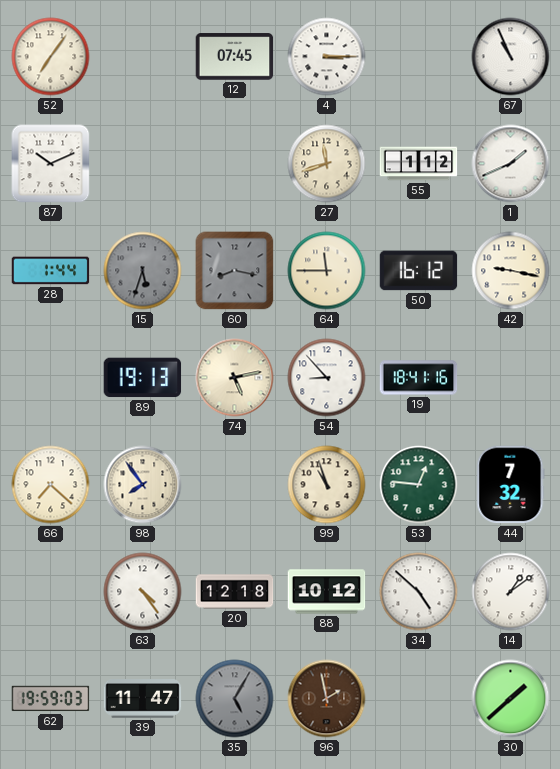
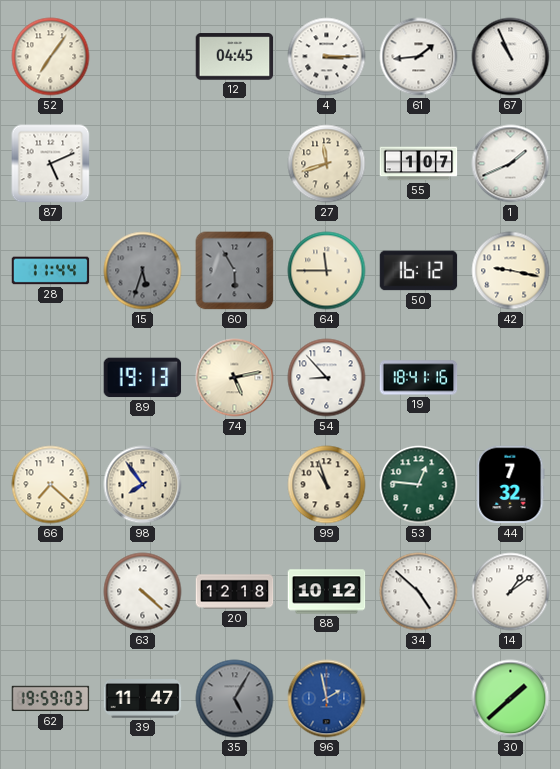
12: 07:45 -> 04:45
61: none -> 1:44
87: 10:11 -> 5:11
55: 1:12 -> 1:07
28: 1:44 -> 11:44
60: 8:17 -> 5:55
63: 4:24 -> 4:22
96 dial: brown -> blue
